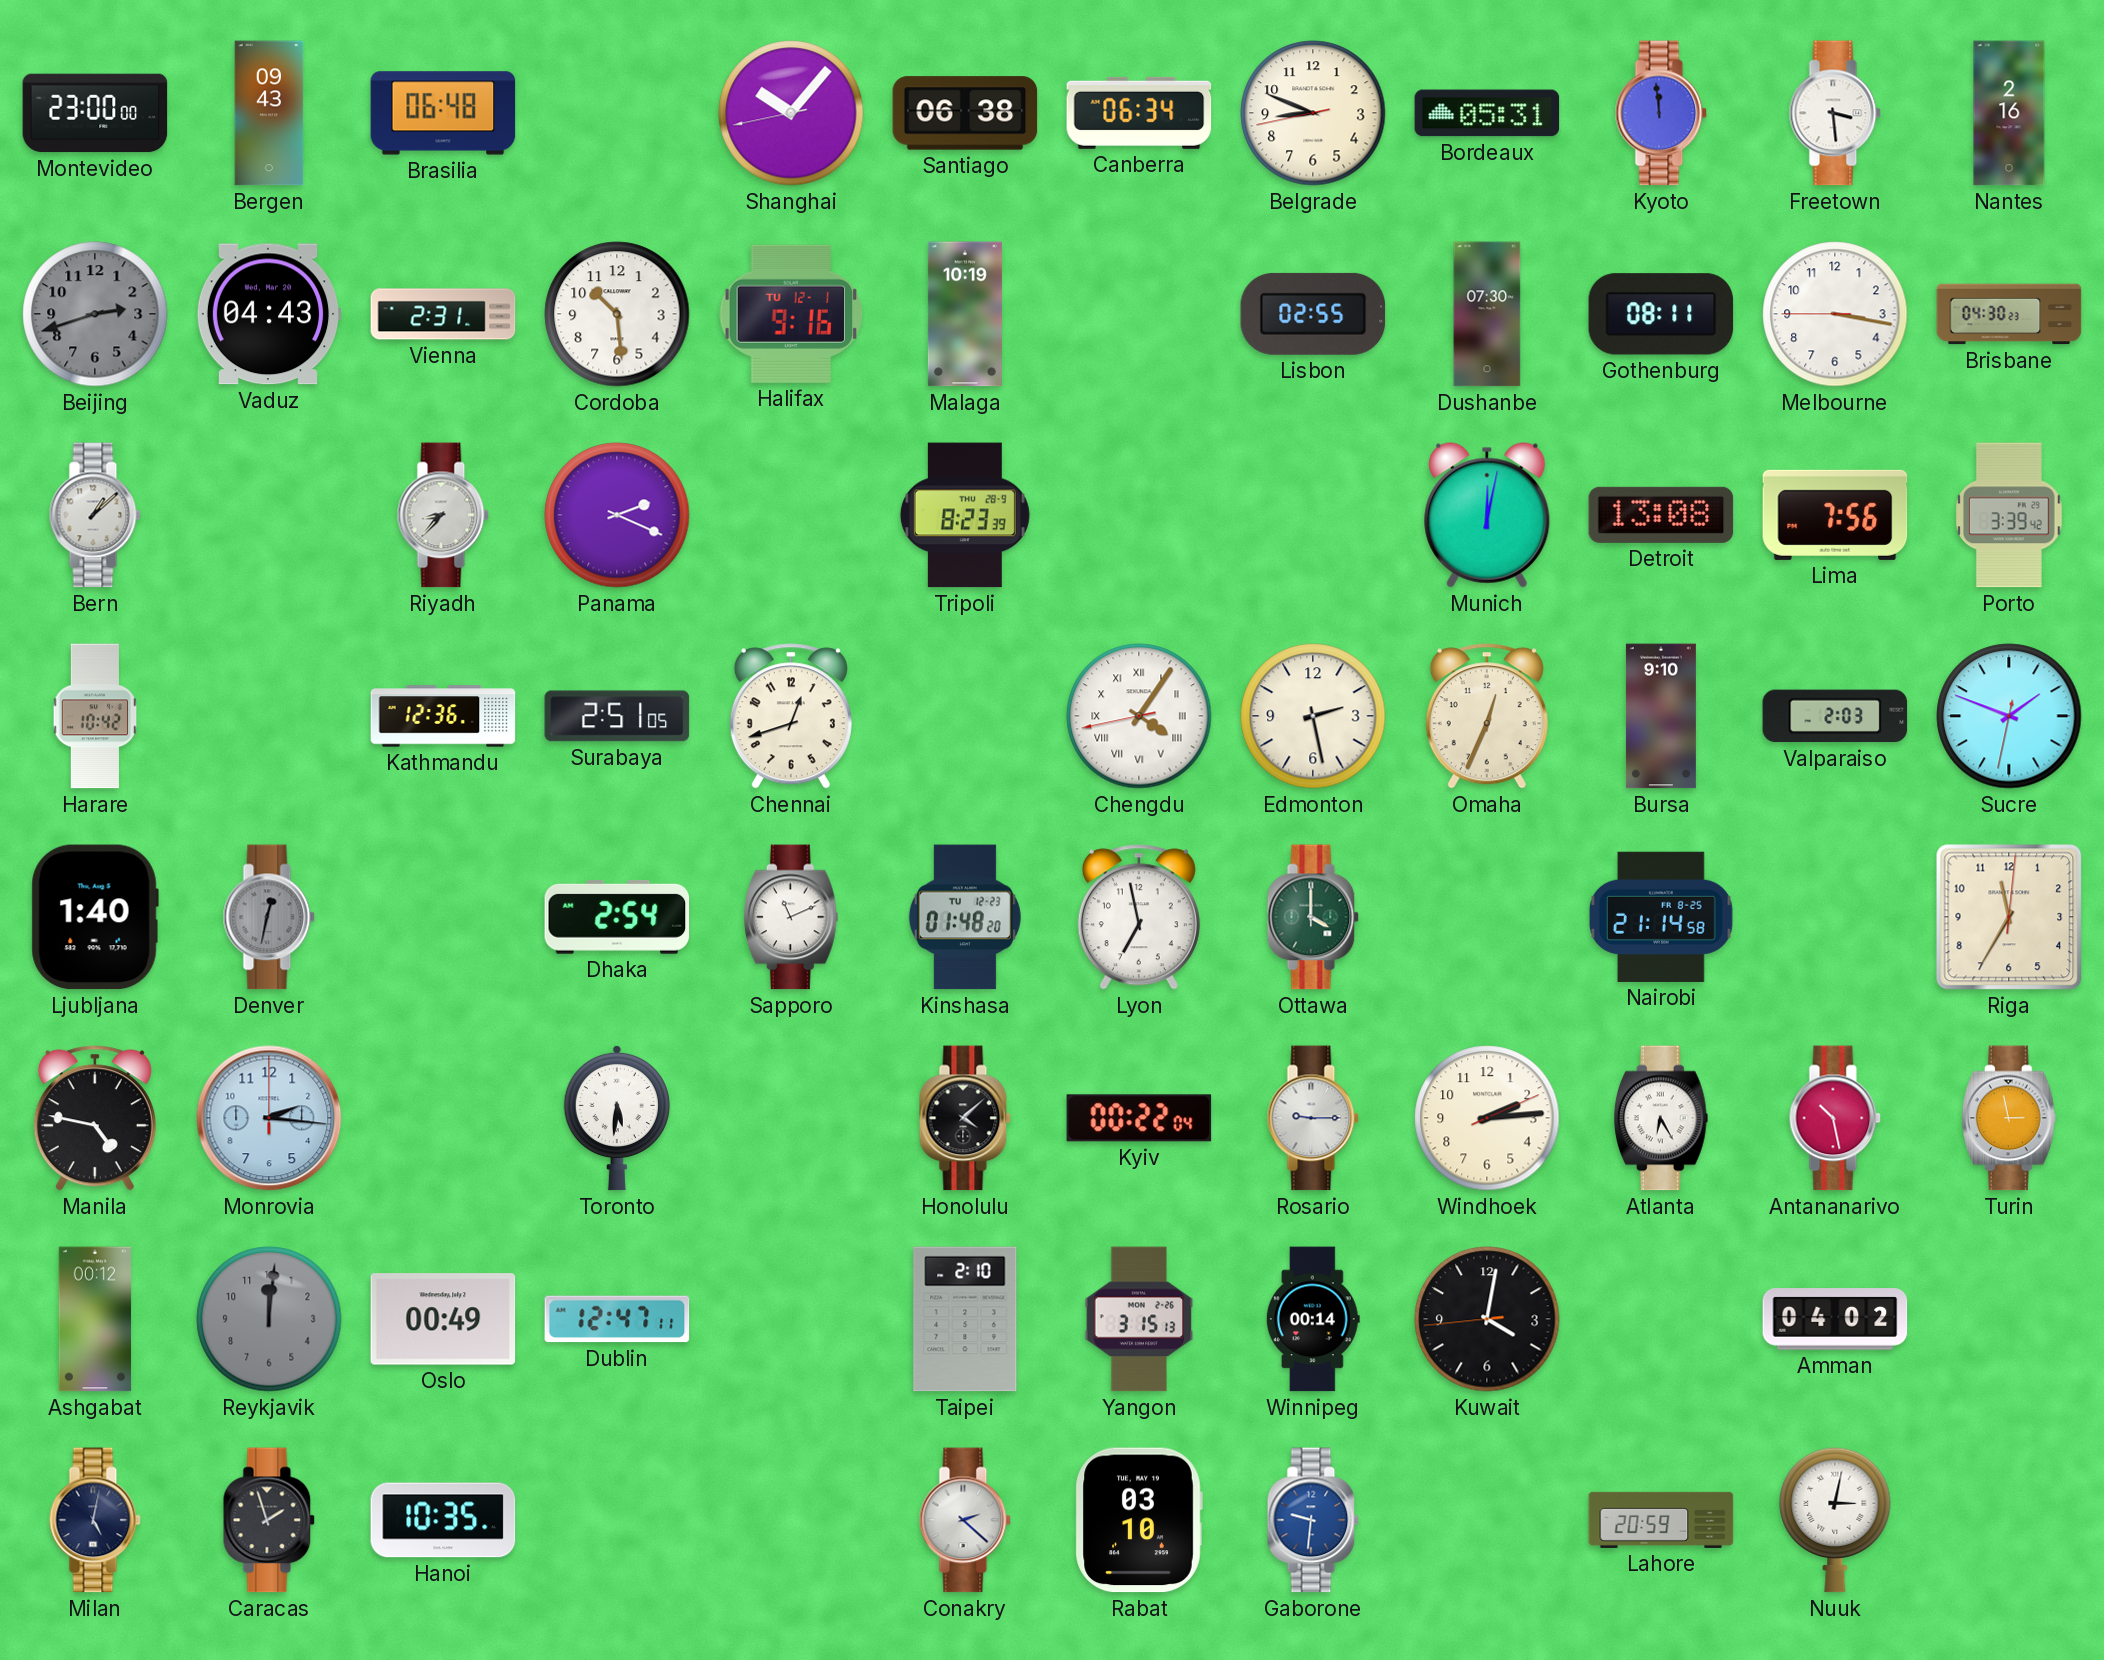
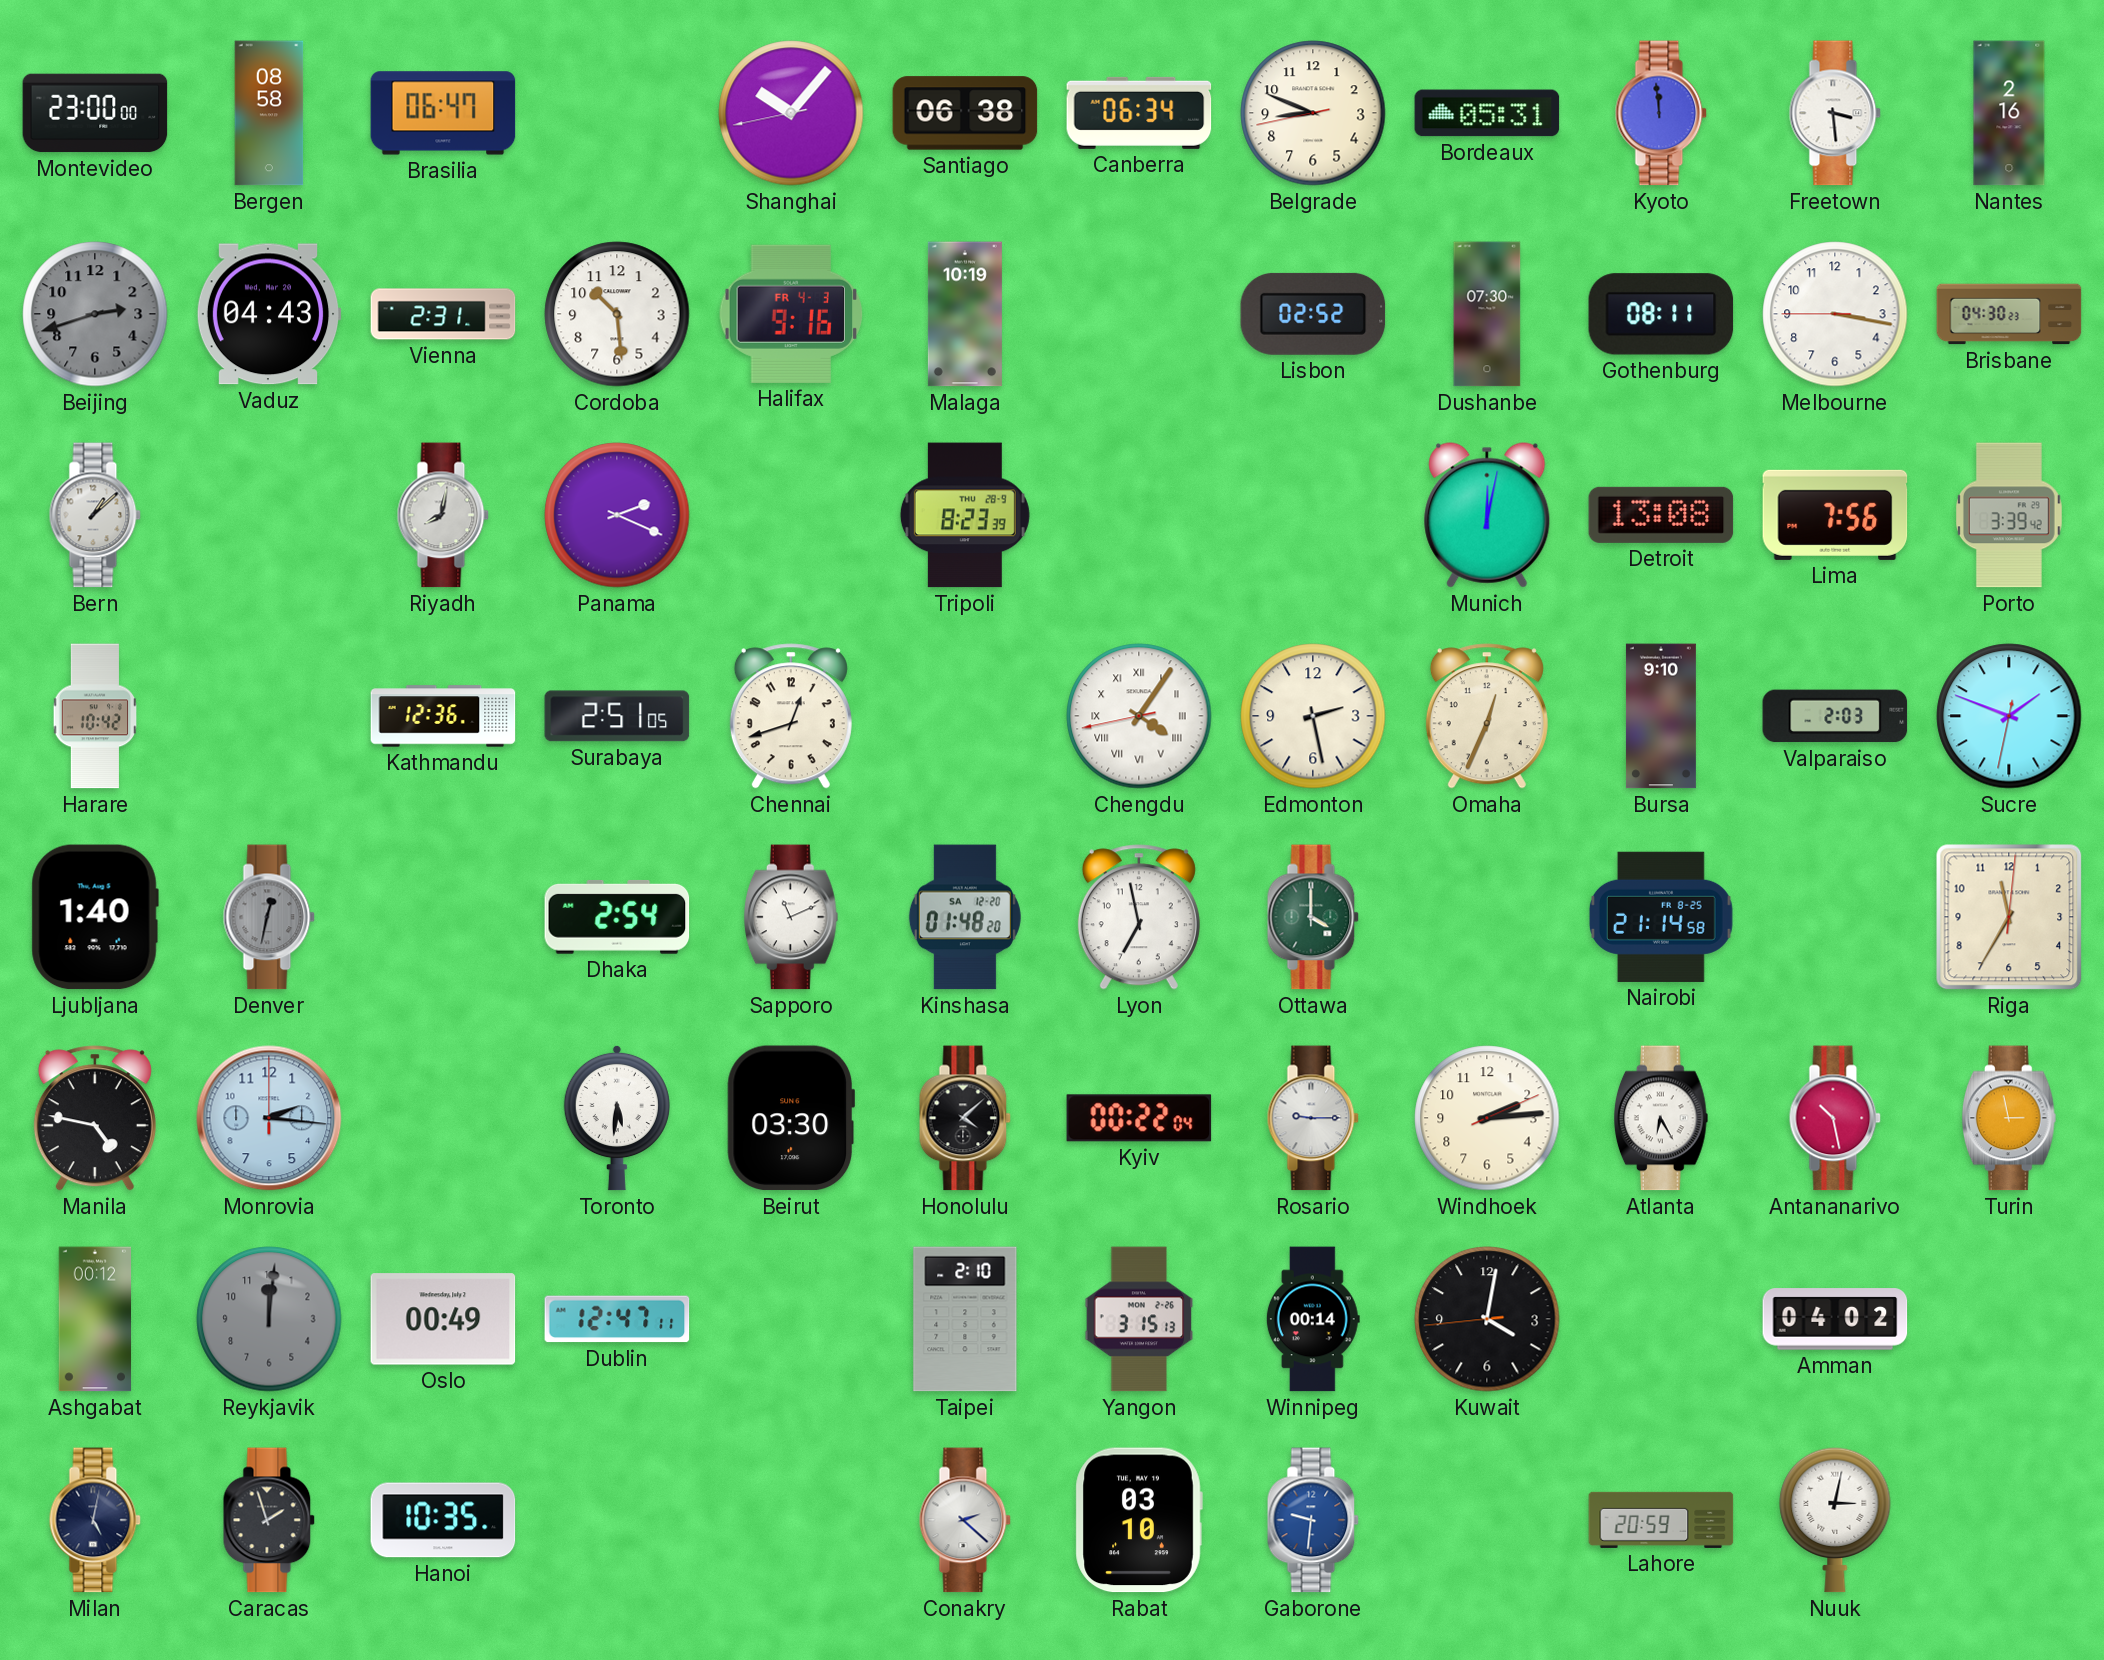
Bergen: 09:43 -> 08:58
Brasilia: 06:48 -> 06:47
Halifax date: TU 12-1 -> FR 4-3
Lisbon: 02:55 -> 02:52
Riyadh: 8:37 -> 8:02
Kinshasa date: TU 12-23 -> SA 12-20
Beirut: none -> 03:30
